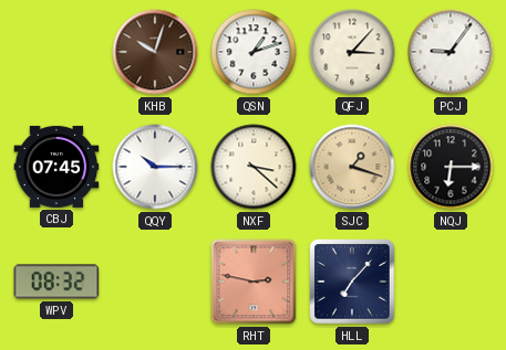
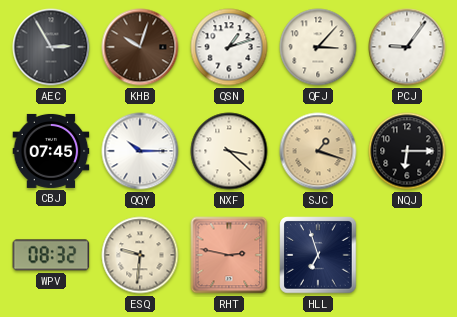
AEC: none -> 2:55
ESQ: none -> 9:31
HLL: 7:07 -> 6:57
